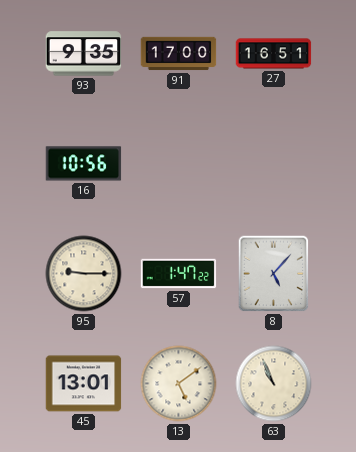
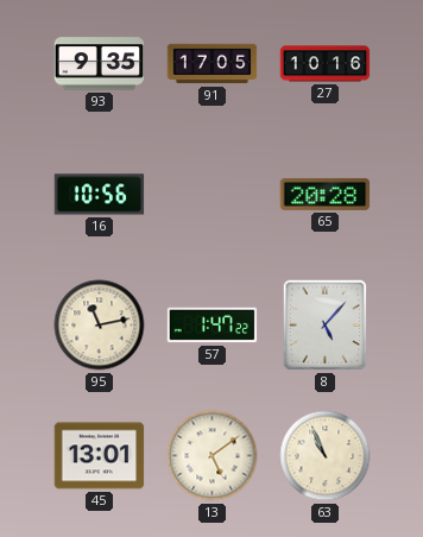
91: 17:00 -> 17:05
27: 16:51 -> 10:16
65: none -> 20:28
95: 9:15 -> 11:13
